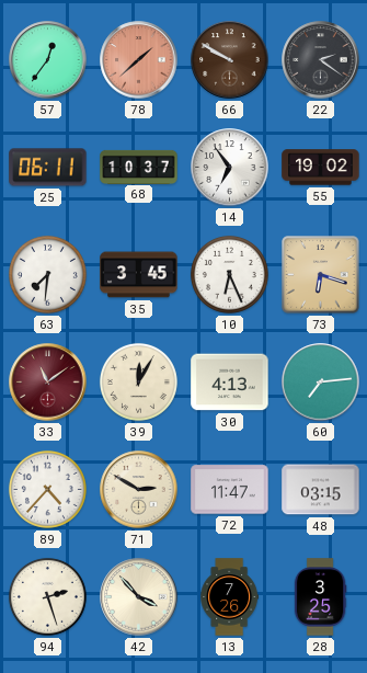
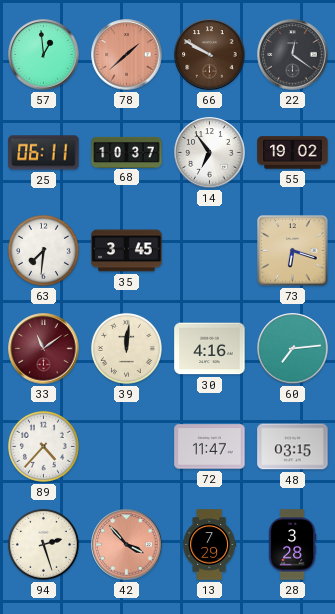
57: 12:36 -> 12:59
22: 2:21 -> 12:21
10: 6:26 -> none
39: 12:05 -> 12:01
30: 4:13 -> 4:16
71: 2:50 -> none
42 dial: cream -> salmon
13: 7:26 -> 7:29
28: 3:25 -> 3:28
